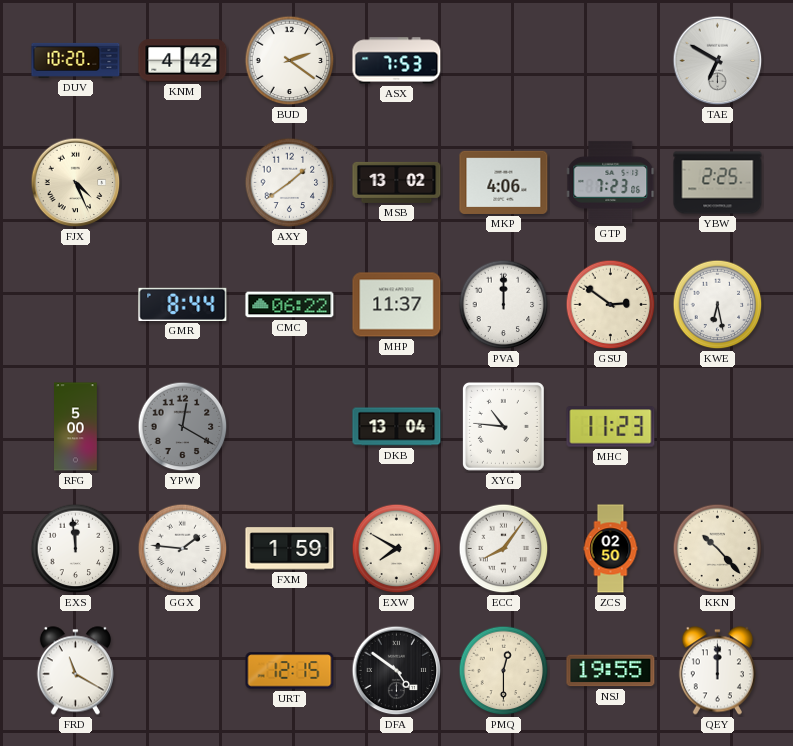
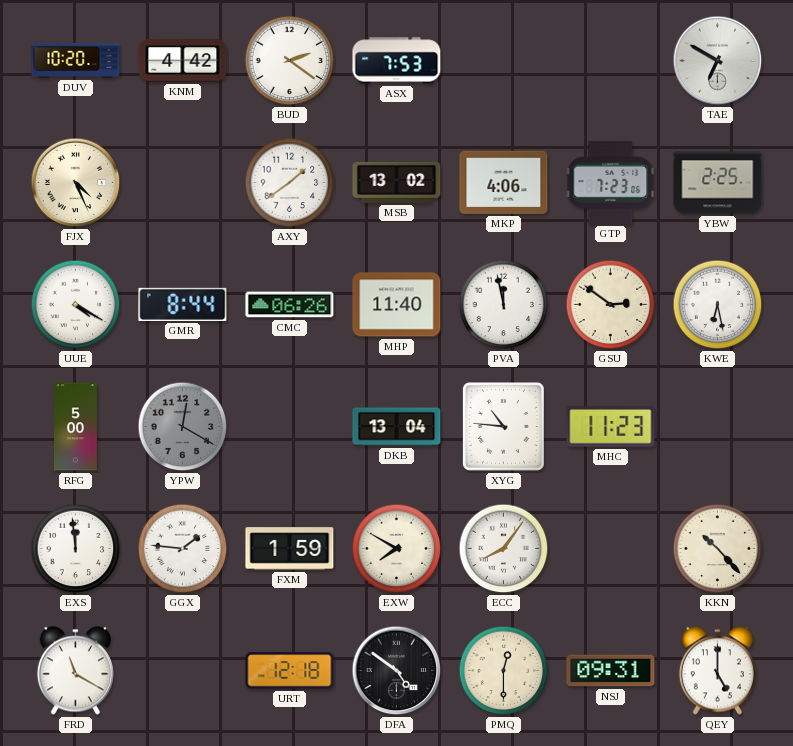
UUE: none -> 4:20
CMC: 06:22 -> 06:26
MHP: 11:37 -> 11:40
PVA: 12:00 -> 11:58
ZCS: 02:50 -> none
URT: 12:15 -> 12:18
NSJ: 19:55 -> 09:31
QEY: 12:00 -> 5:00
